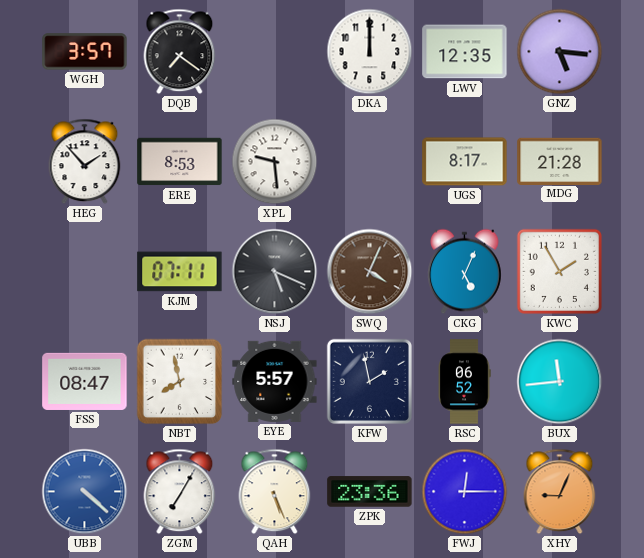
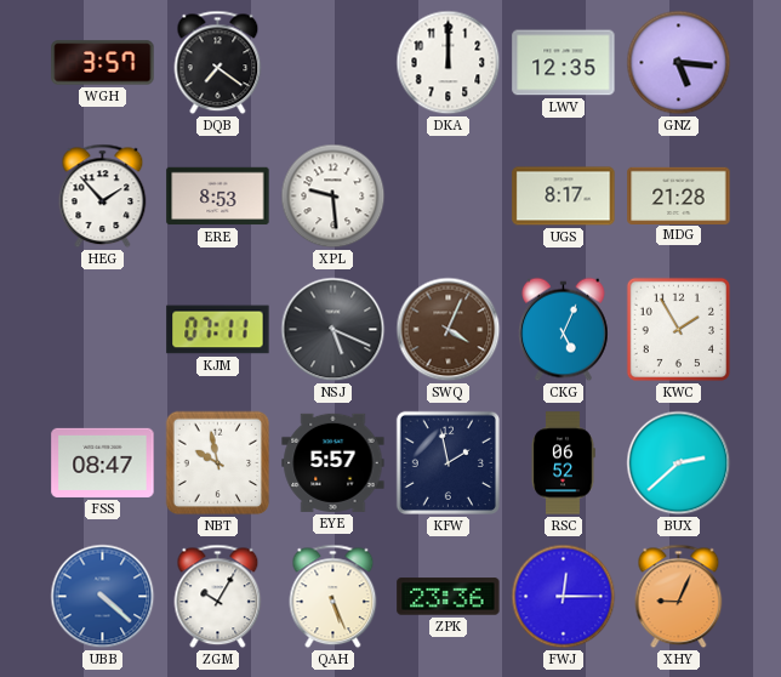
NBT: 7:58 -> 9:58
BUX: 11:44 -> 2:38
ZGM: 7:05 -> 10:05
